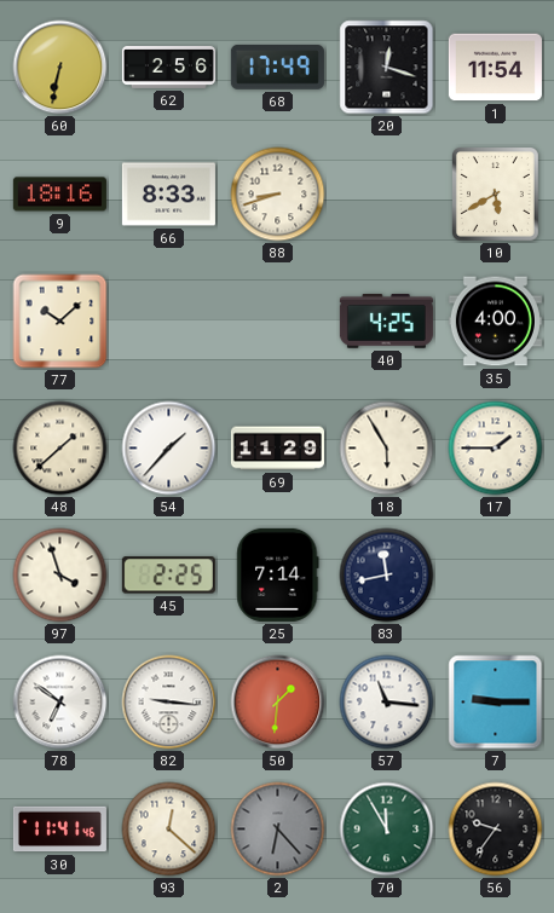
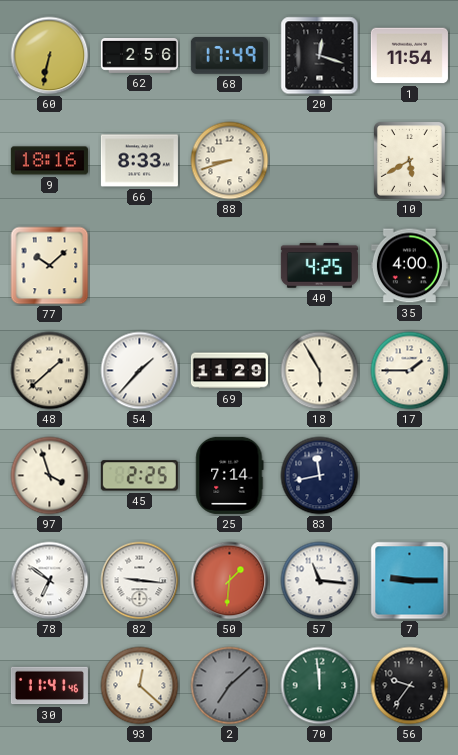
2: 6:23 -> 7:08
70: 11:55 -> 11:59
